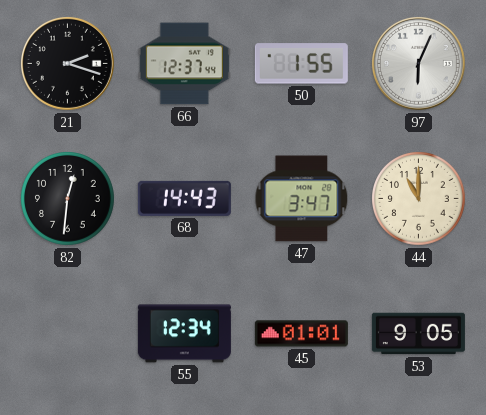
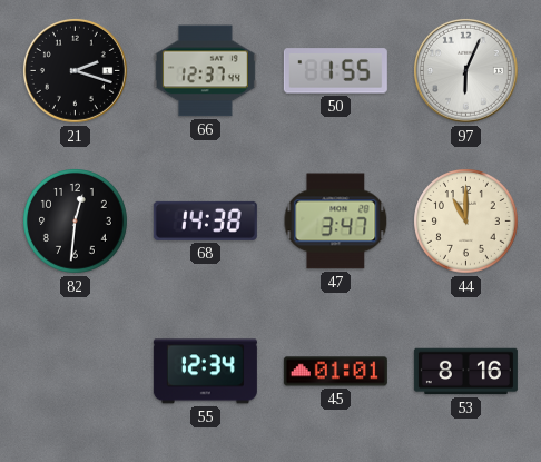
68: 14:43 -> 14:38
53: 9:05 -> 8:16
